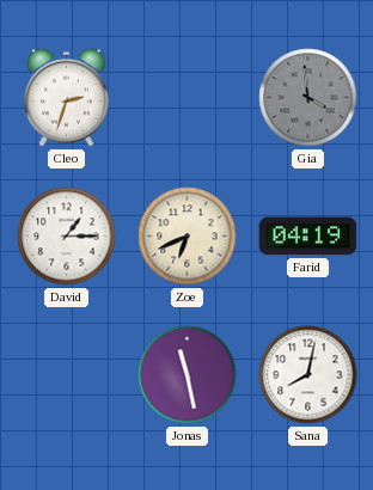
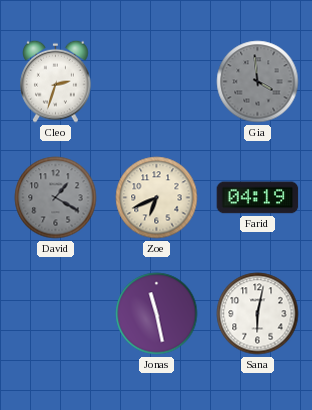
David: 1:15 -> 1:20
David dial: white -> grey
Sana: 8:02 -> 6:02
